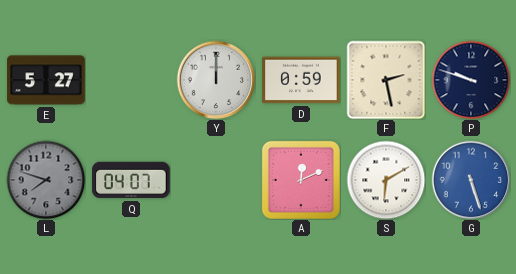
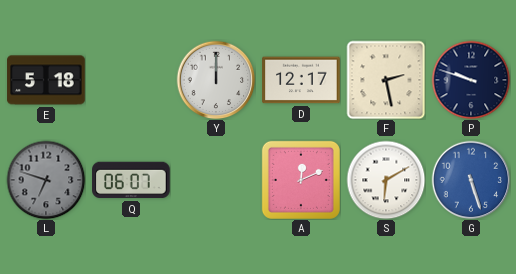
E: 5:27 -> 5:18
D: 0:59 -> 12:17
L: 7:48 -> 6:48
Q: 04:07 -> 06:07
